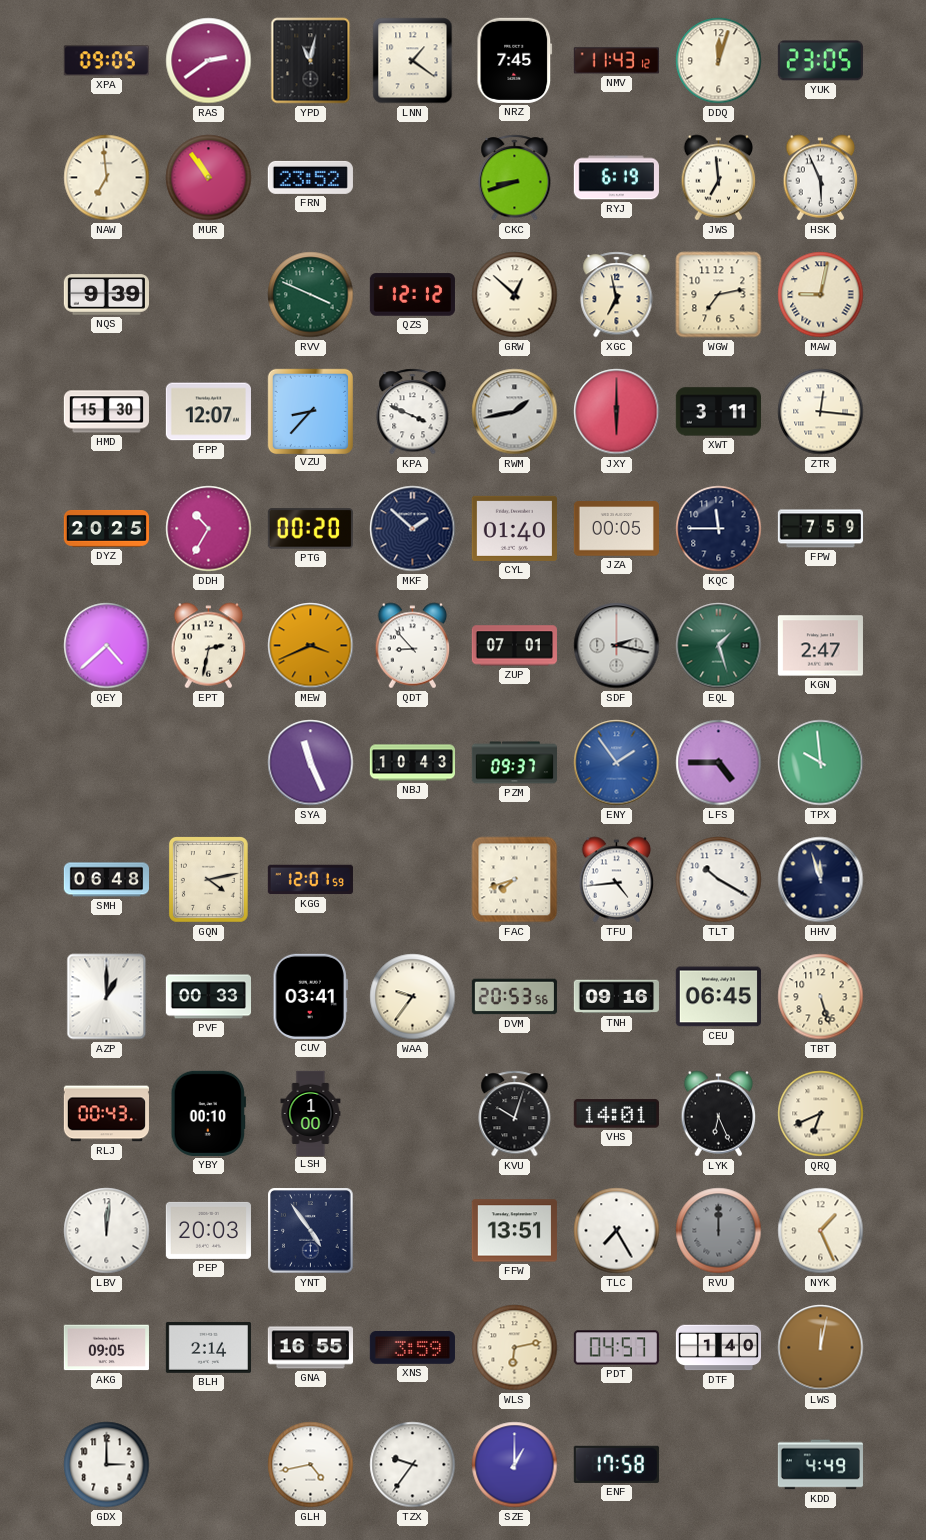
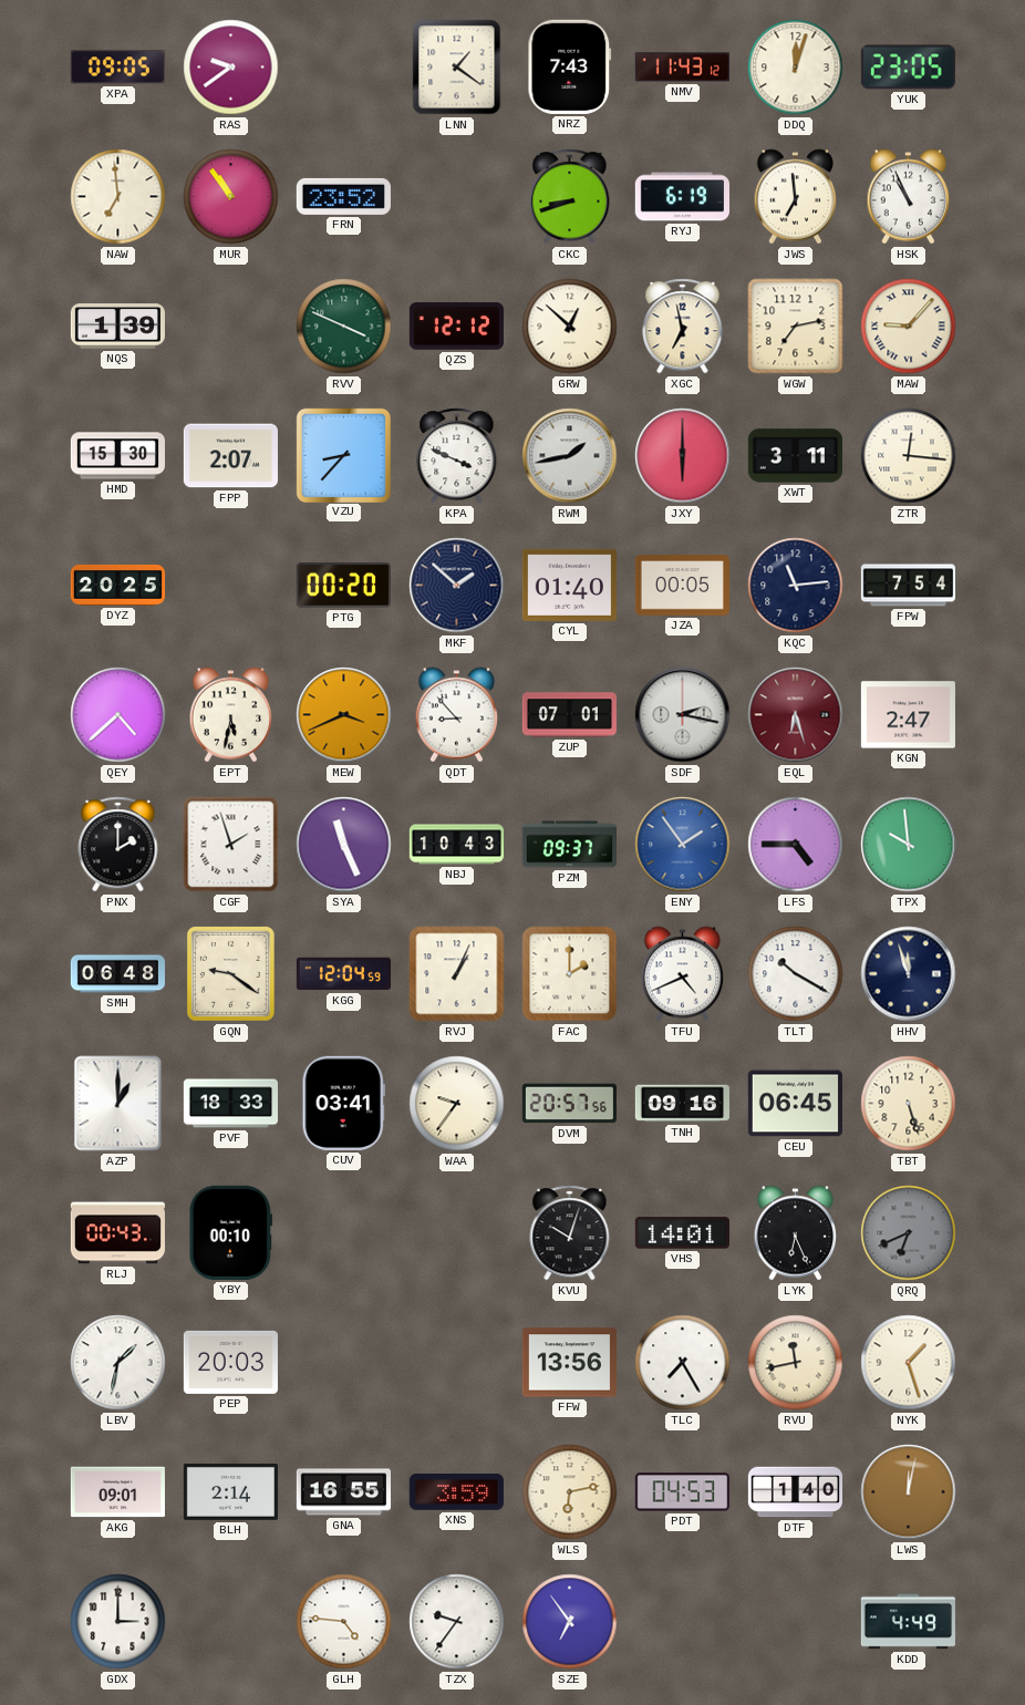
RAS: 2:39 -> 9:39
YPD: 11:02 -> none
NRZ: 7:45 -> 7:43
HSK: 5:56 -> 10:56
NQS: 9:39 -> 1:39
MAW: 9:02 -> 9:07
FPP: 12:07 -> 2:07
DDH: 10:35 -> none
KQC: 11:45 -> 11:14
FPW: 7:59 -> 7:54
EPT: 2:32 -> 5:32
EQL: 1:27 -> 6:27
EQL dial: green -> burgundy
PNX: none -> 2:00
CGF: none -> 1:57
GQN: 4:13 -> 9:21
KGG: 12:01 -> 12:04
RVJ: none -> 1:04
FAC: 7:42 -> 2:00
TFU: 4:44 -> 4:41
PVF: 00:33 -> 18:33
DVM: 20:53 -> 20:57
LSH: 1:00 -> none
QRQ dial: cream -> grey
LBV: 12:01 -> 1:32
YNT: 4:54 -> none
FFW: 13:51 -> 13:56
RVU: 12:00 -> 11:43
RVU dial: grey -> cream
NYK: 1:26 -> 1:27
AKG: 09:05 -> 09:01
PDT: 04:57 -> 04:53
GLH: 4:43 -> 4:46
SZE: 1:00 -> 6:54
ENF: 17:58 -> none
